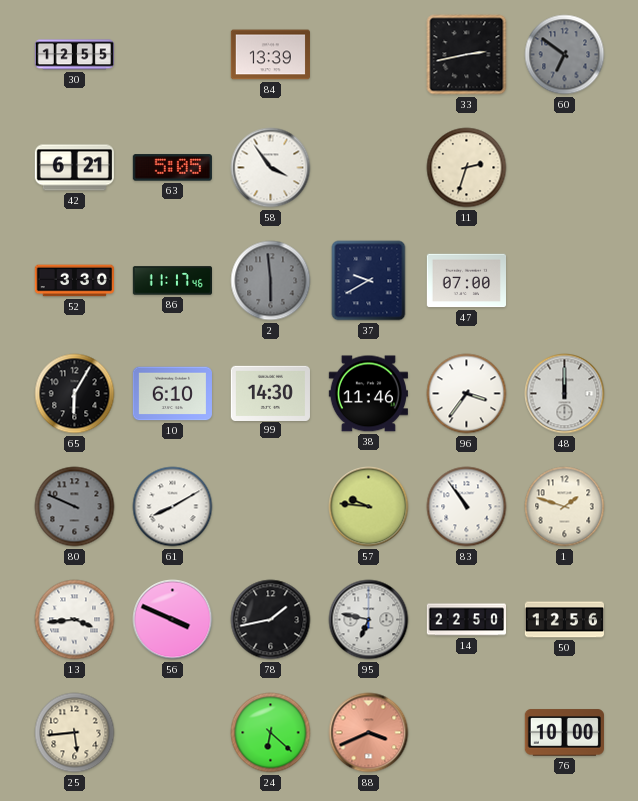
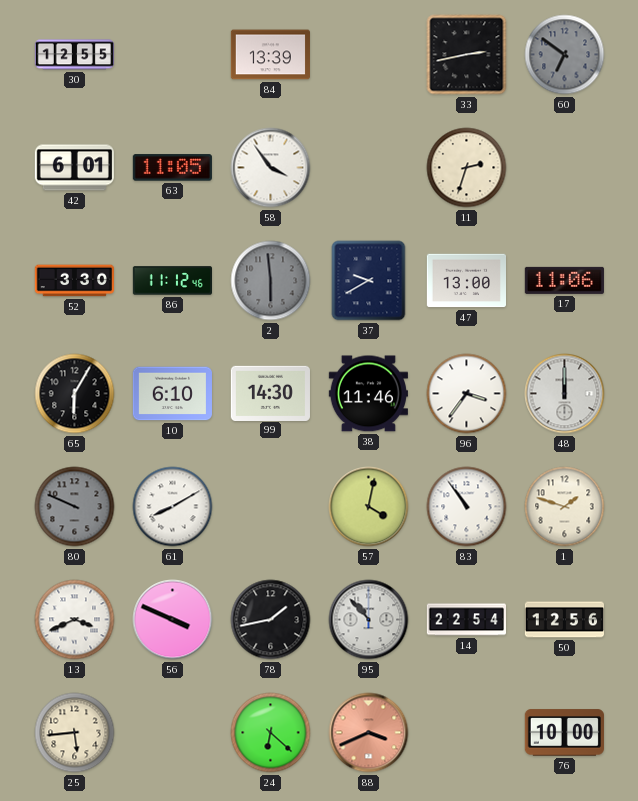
42: 6:21 -> 6:01
63: 5:05 -> 11:05
86: 11:17 -> 11:12
47: 07:00 -> 13:00
17: none -> 11:06
57: 9:46 -> 4:02
13: 3:44 -> 3:41
95: 6:47 -> 10:53
14: 22:50 -> 22:54
